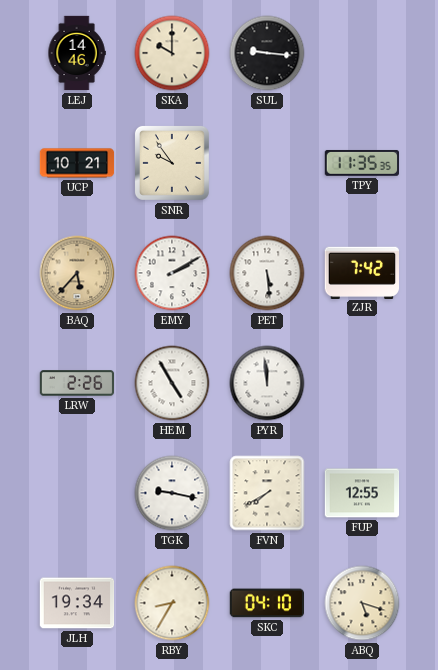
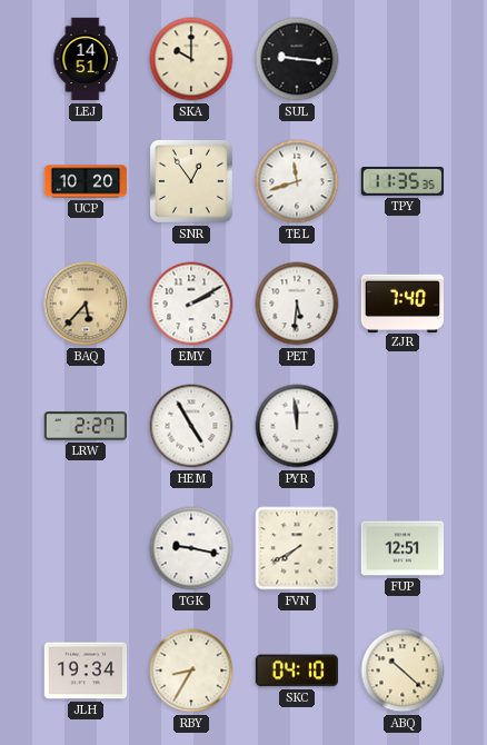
LEJ: 14:46 -> 14:51
UCP: 10:21 -> 10:20
SNR: 9:54 -> 12:54
TEL: none -> 11:42
PET: 5:29 -> 5:31
ZJR: 7:42 -> 7:40
LRW: 2:26 -> 2:27
FUP: 12:55 -> 12:51
ABQ: 5:18 -> 10:22
